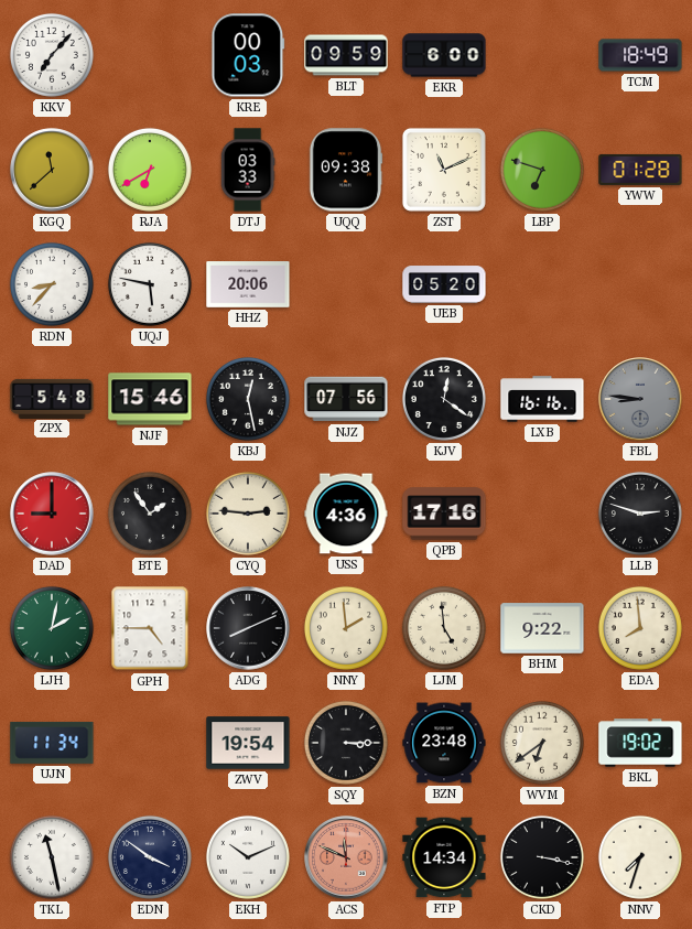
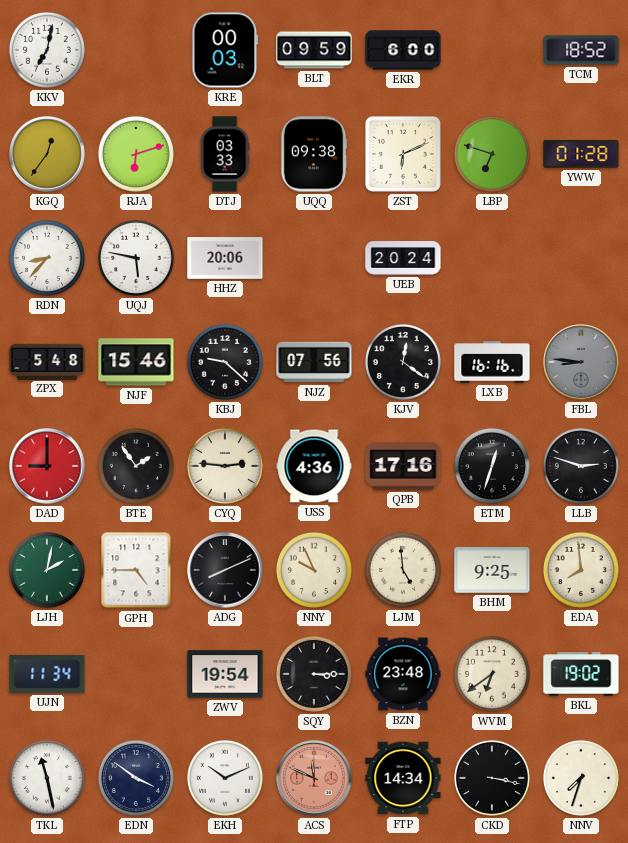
KKV: 7:07 -> 7:02
TCM: 18:49 -> 18:52
KGQ: 11:38 -> 12:36
RJA: 6:40 -> 6:12
ZST: 11:11 -> 6:11
UEB: 05:20 -> 20:24
KBJ: 12:28 -> 9:22
ETM: none -> 12:33
NNY: 1:59 -> 9:56
BHM: 9:22 -> 9:25
